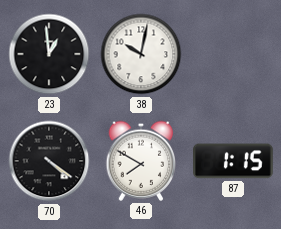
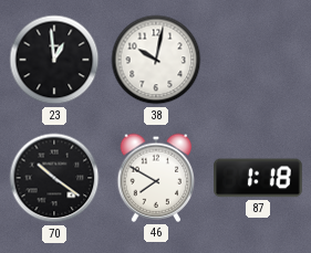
70: 4:21 -> 10:21
87: 1:15 -> 1:18
